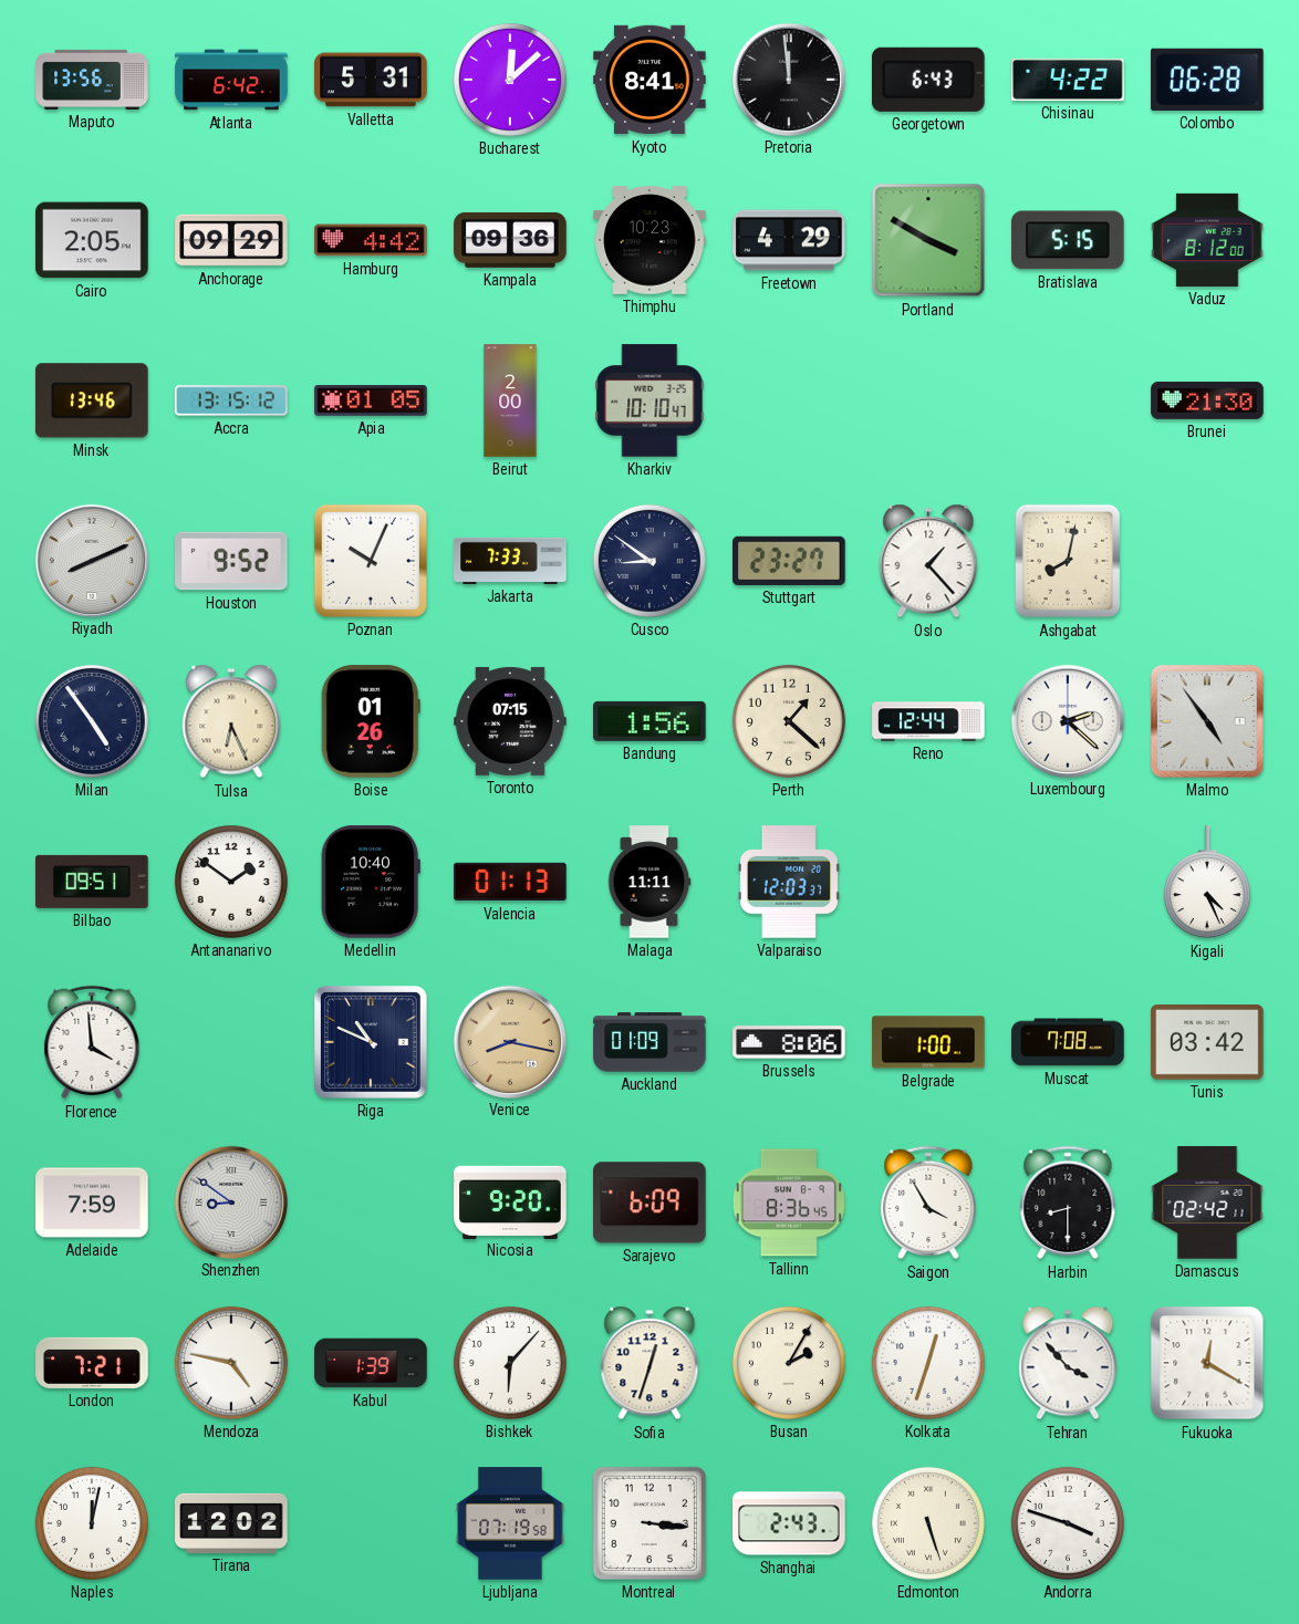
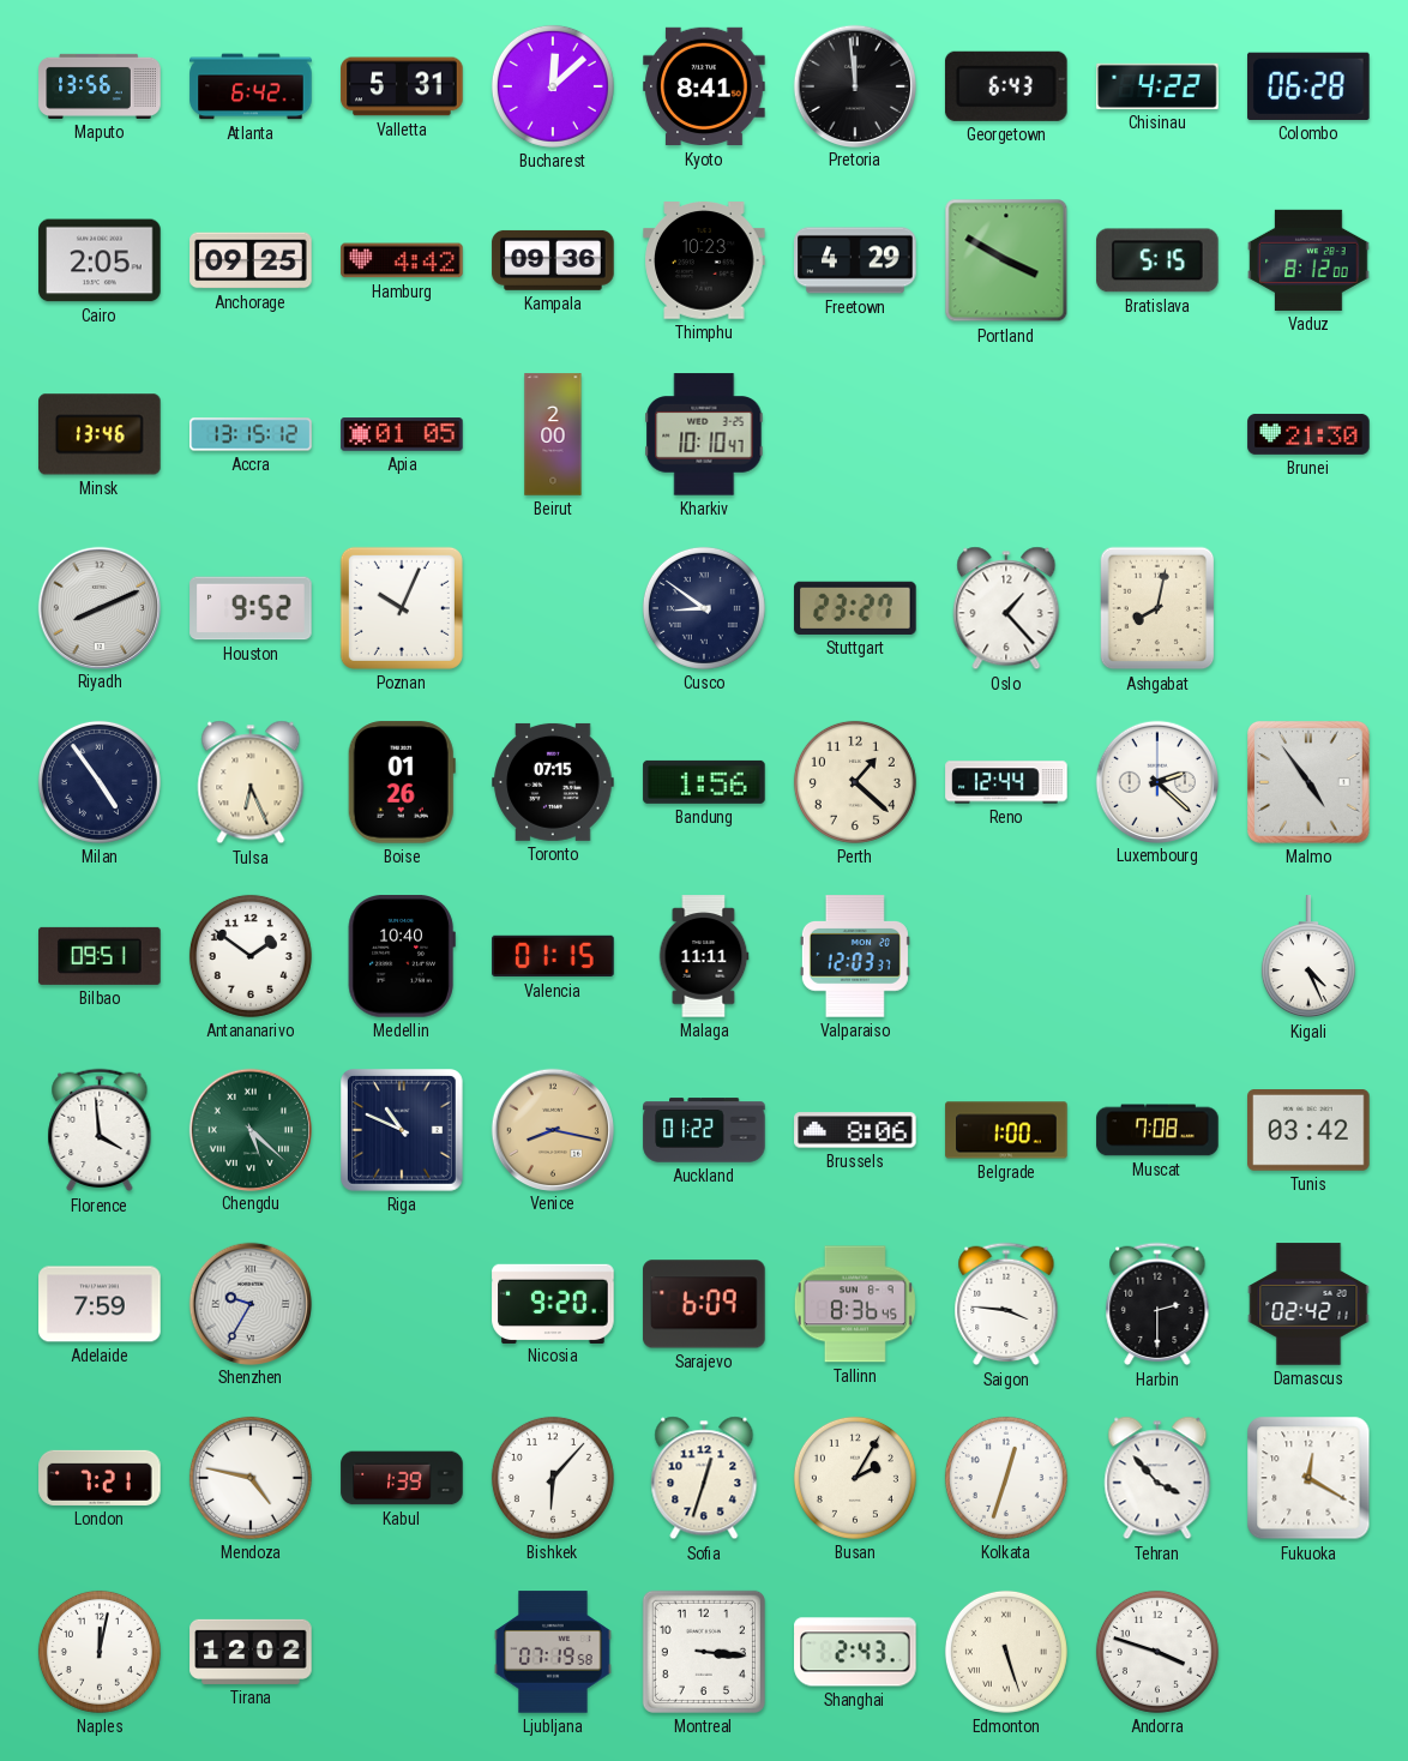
Anchorage: 09:29 -> 09:25
Jakarta: 7:33 -> none
Valencia: 01:13 -> 01:15
Chengdu: none -> 5:22
Auckland: 01:09 -> 01:22
Shenzhen: 8:51 -> 9:35
Saigon: 3:55 -> 3:46
Harbin: 8:30 -> 2:30
